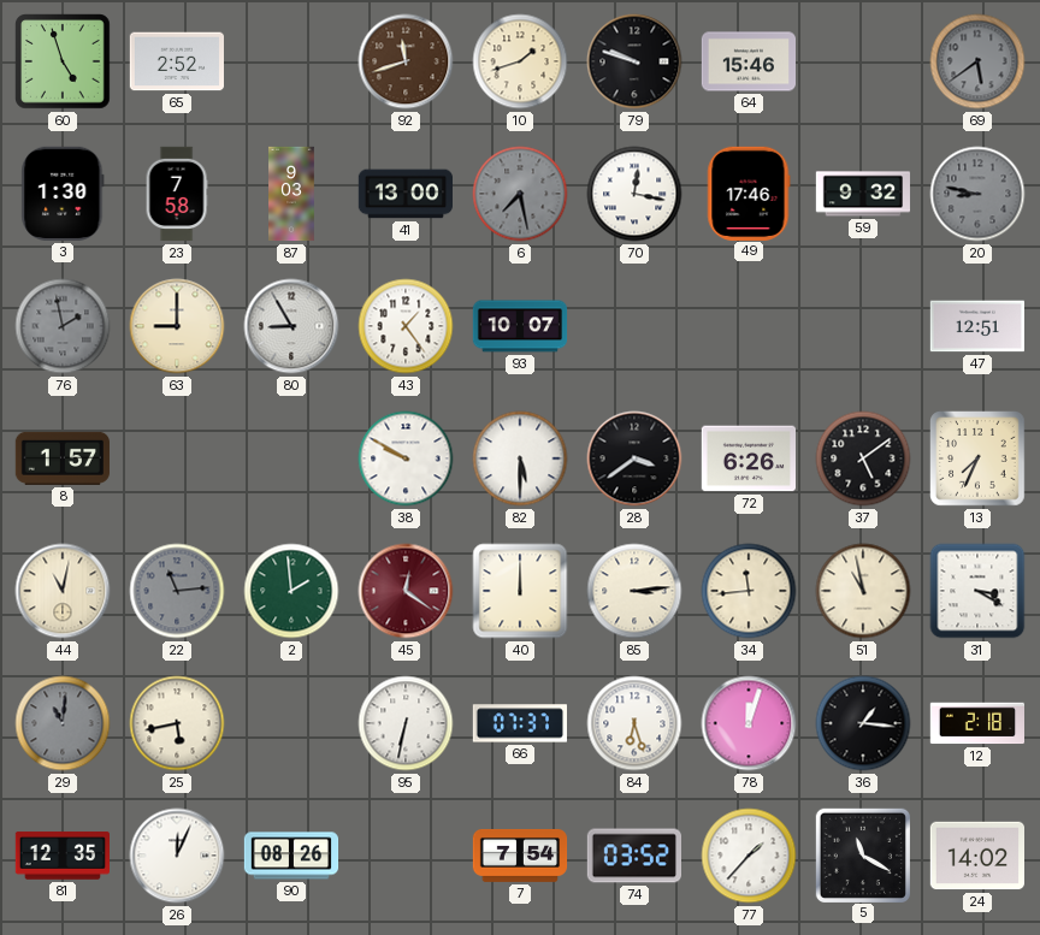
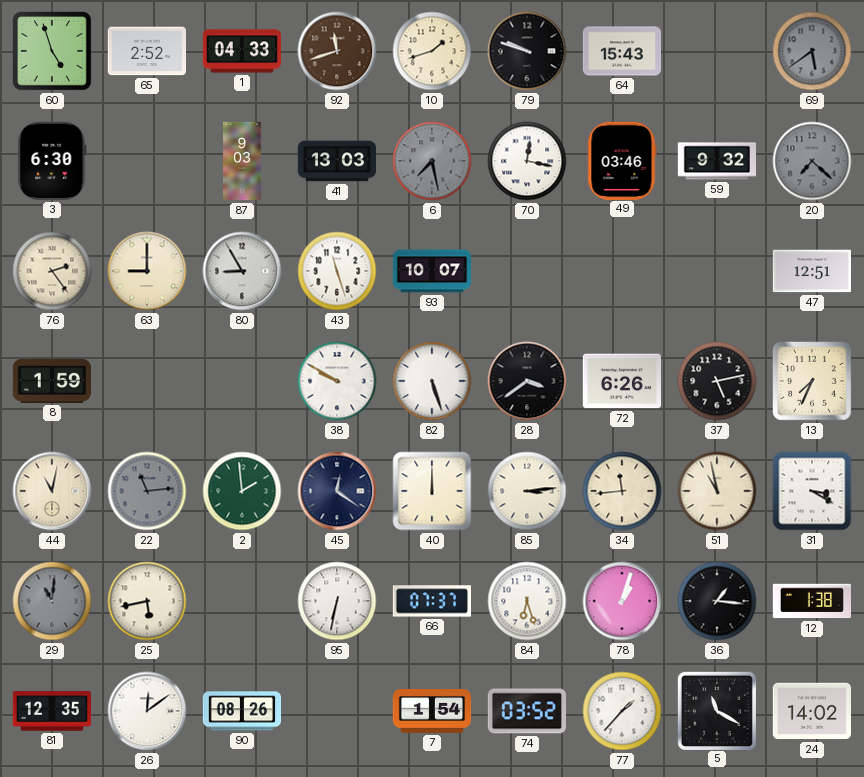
1: none -> 04:33
64: 15:46 -> 15:43
3: 1:30 -> 6:30
23: 7:58 -> none
41: 13:00 -> 13:03
49: 17:46 -> 03:46
20: 8:47 -> 7:22
76: 1:58 -> 2:24
76 dial: grey -> cream
43: 1:24 -> 11:27
8: 1:57 -> 1:59
82: 5:30 -> 5:27
37: 5:09 -> 5:13
45 dial: burgundy -> navy
78: 12:03 -> 1:03
12: 2:18 -> 1:38
26: 12:04 -> 12:09
7: 7:54 -> 1:54
